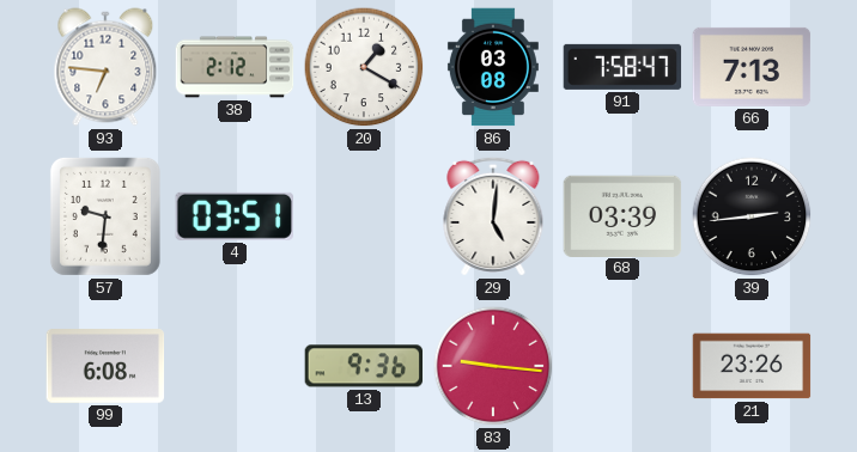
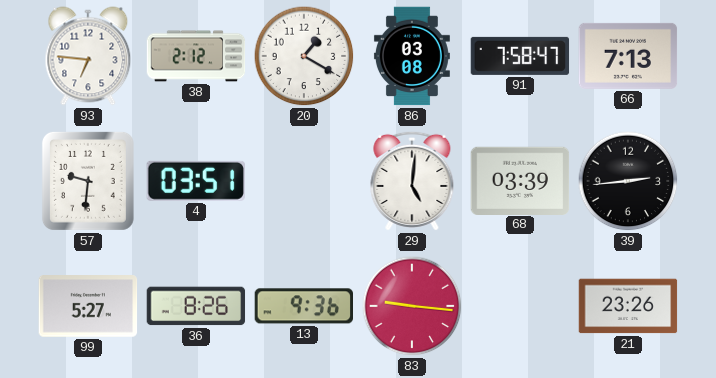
99: 6:08 -> 5:27
36: none -> 8:26
